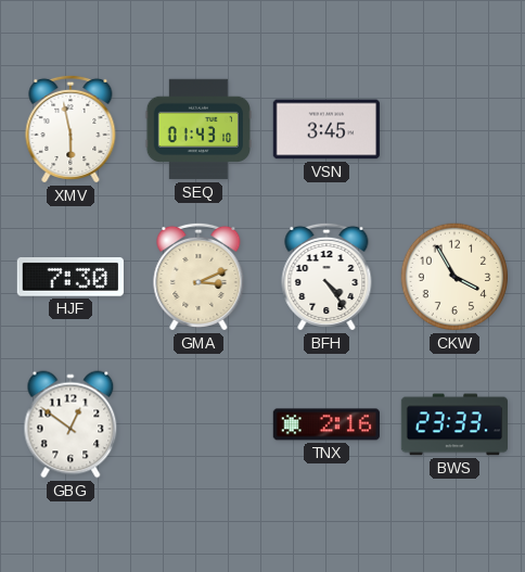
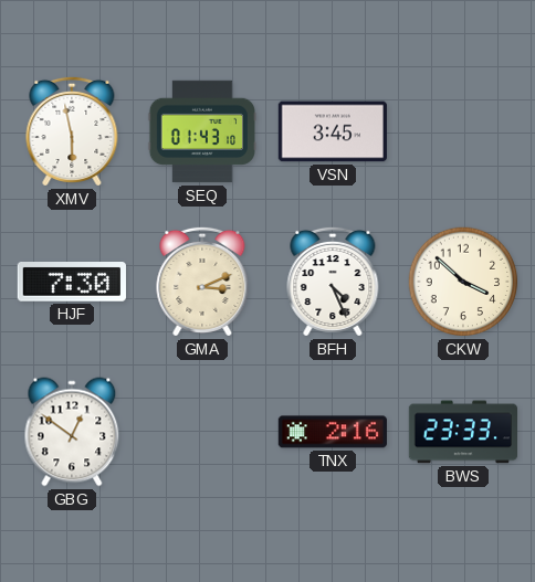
BFH: 4:24 -> 4:26
CKW: 3:55 -> 3:52
